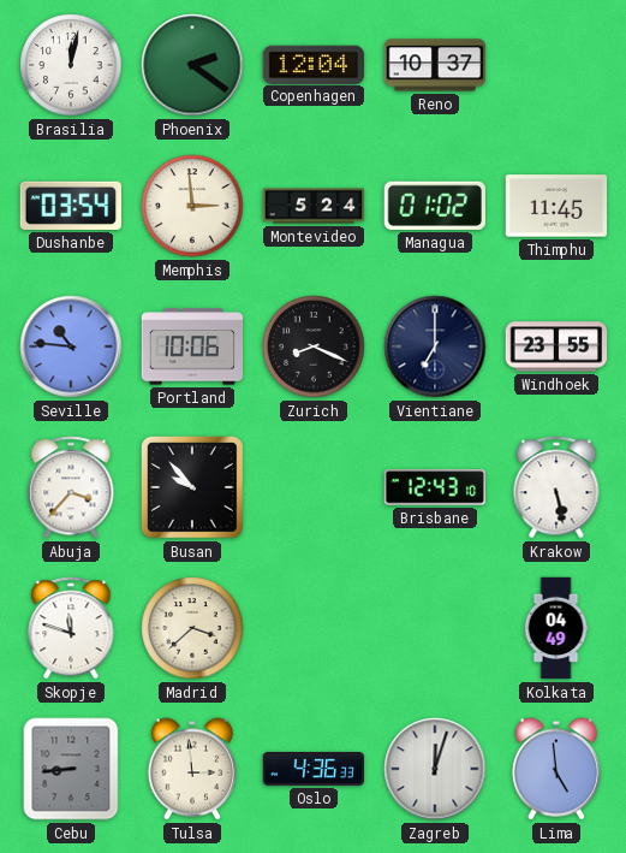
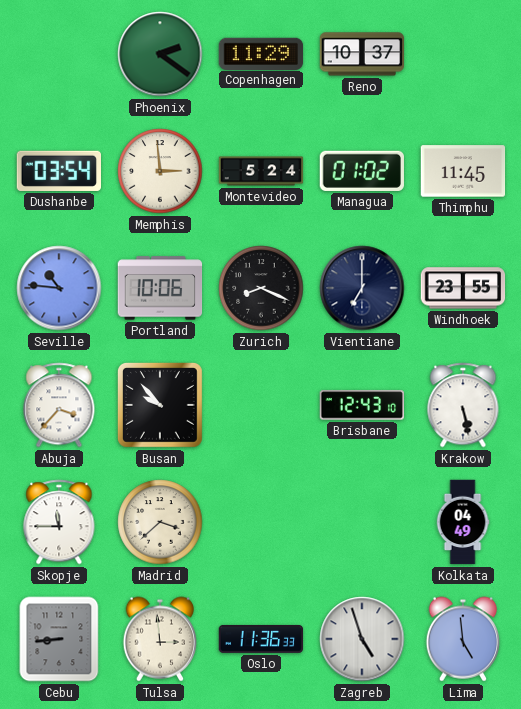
Brasilia: 12:02 -> none
Copenhagen: 12:04 -> 11:29
Skopje: 11:48 -> 11:45
Oslo: 4:36 -> 11:36
Zagreb: 12:03 -> 4:57
